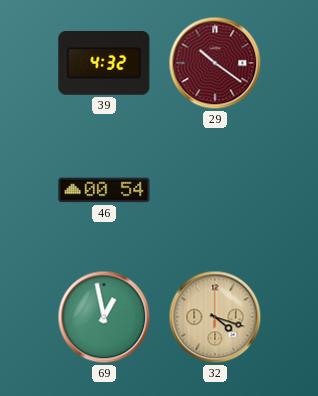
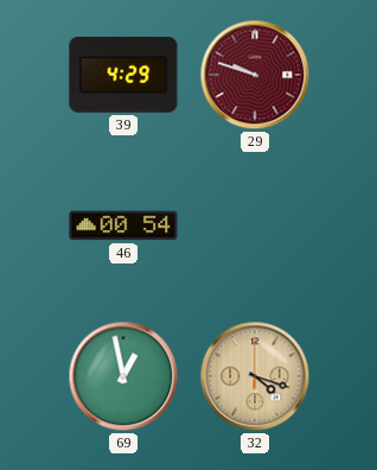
39: 4:32 -> 4:29
29: 10:21 -> 9:48
